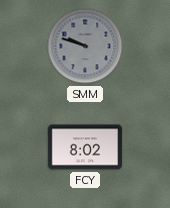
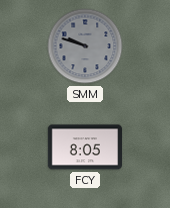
FCY: 8:02 -> 8:05
